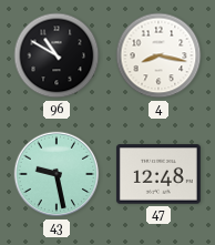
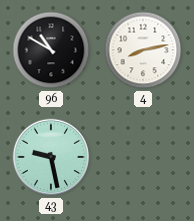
4: 8:17 -> 8:13
47: 12:48 -> none
